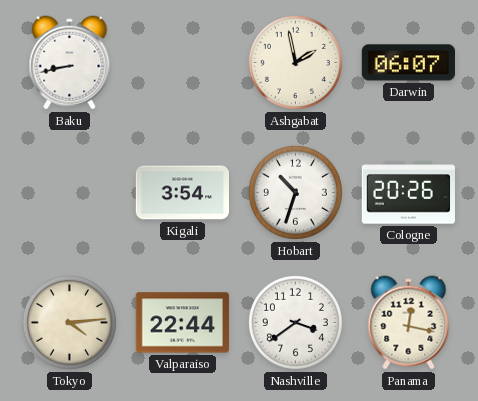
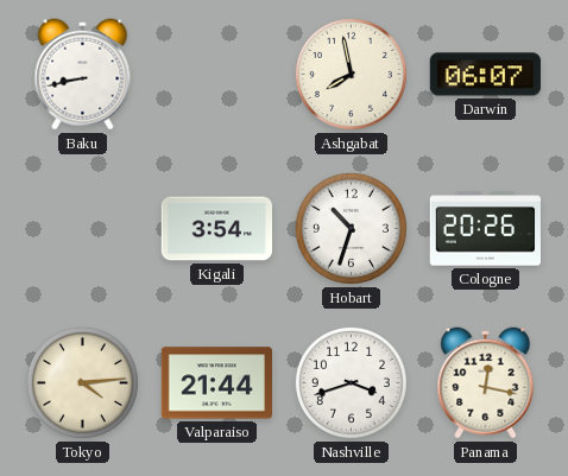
Ashgabat: 1:58 -> 7:58
Valparaiso: 22:44 -> 21:44
Nashville: 3:39 -> 3:42
